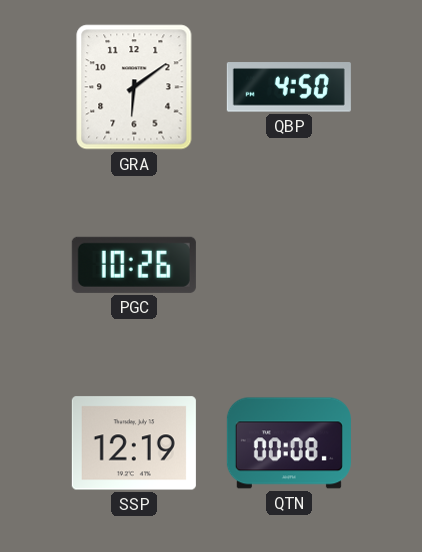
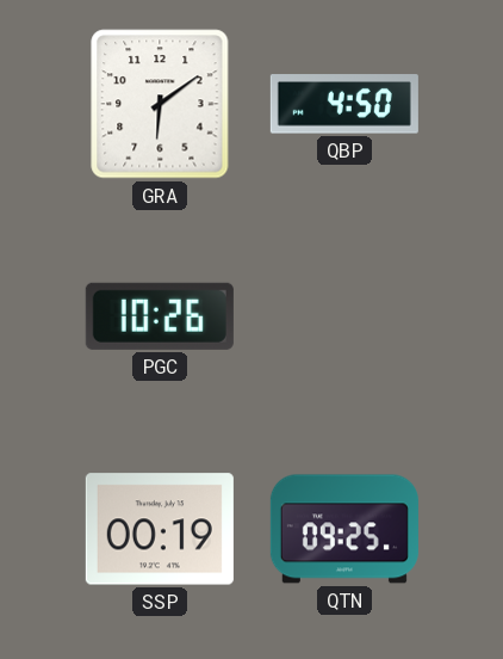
SSP: 12:19 -> 00:19
QTN: 00:08 -> 09:25
